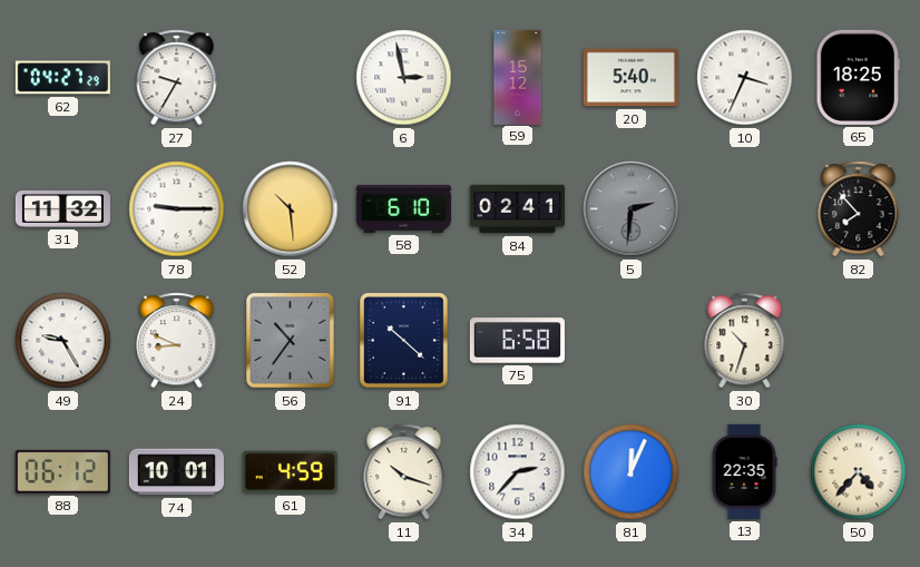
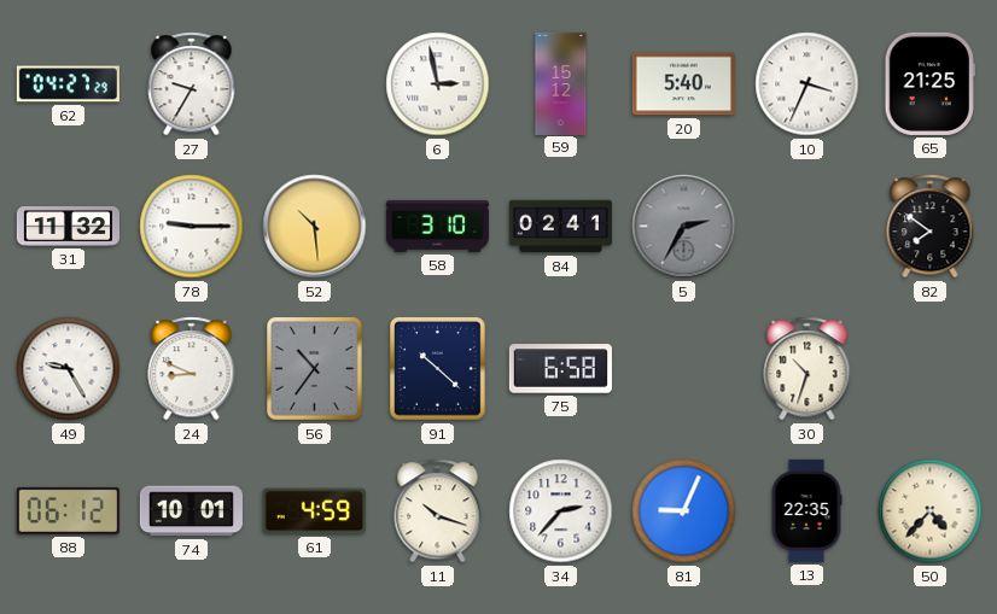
65: 18:25 -> 21:25
58: 6:10 -> 3:10
5: 2:31 -> 2:35
82: 7:53 -> 7:51
81: 12:04 -> 9:04
